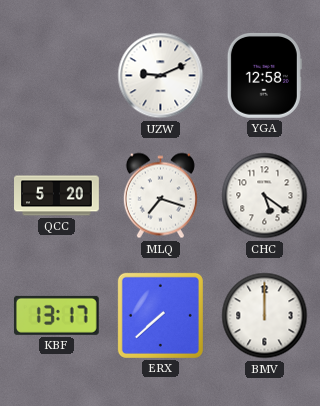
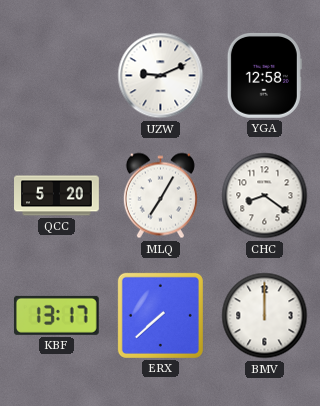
MLQ: 7:18 -> 7:05
CHC: 5:21 -> 8:21
